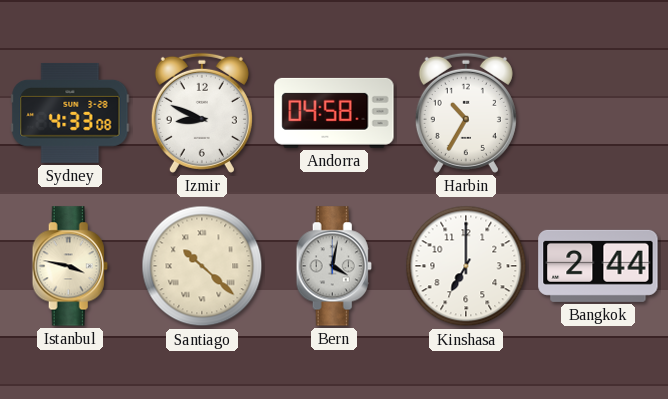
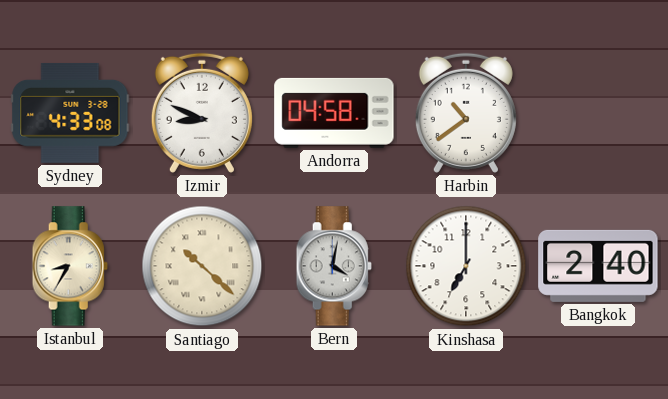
Harbin: 10:35 -> 10:39
Istanbul: 3:47 -> 8:35
Bangkok: 2:44 -> 2:40
